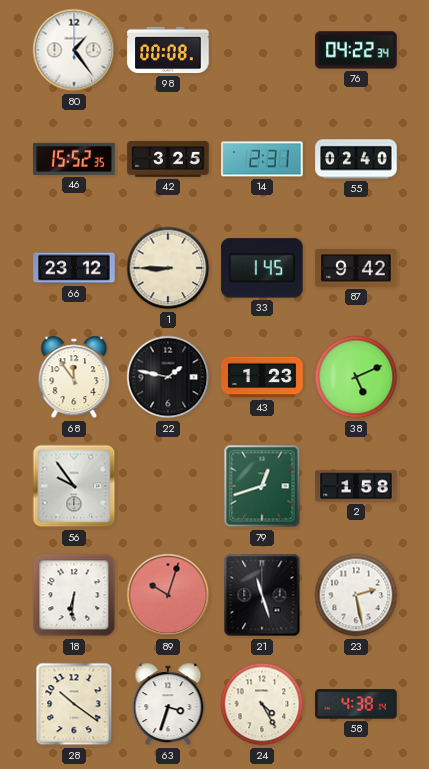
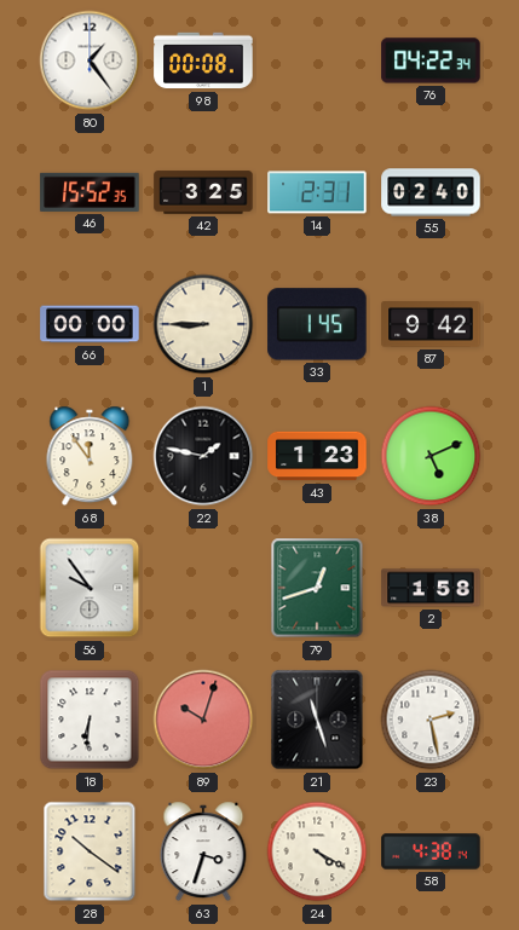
66: 23:12 -> 00:00
24: 4:25 -> 4:20
